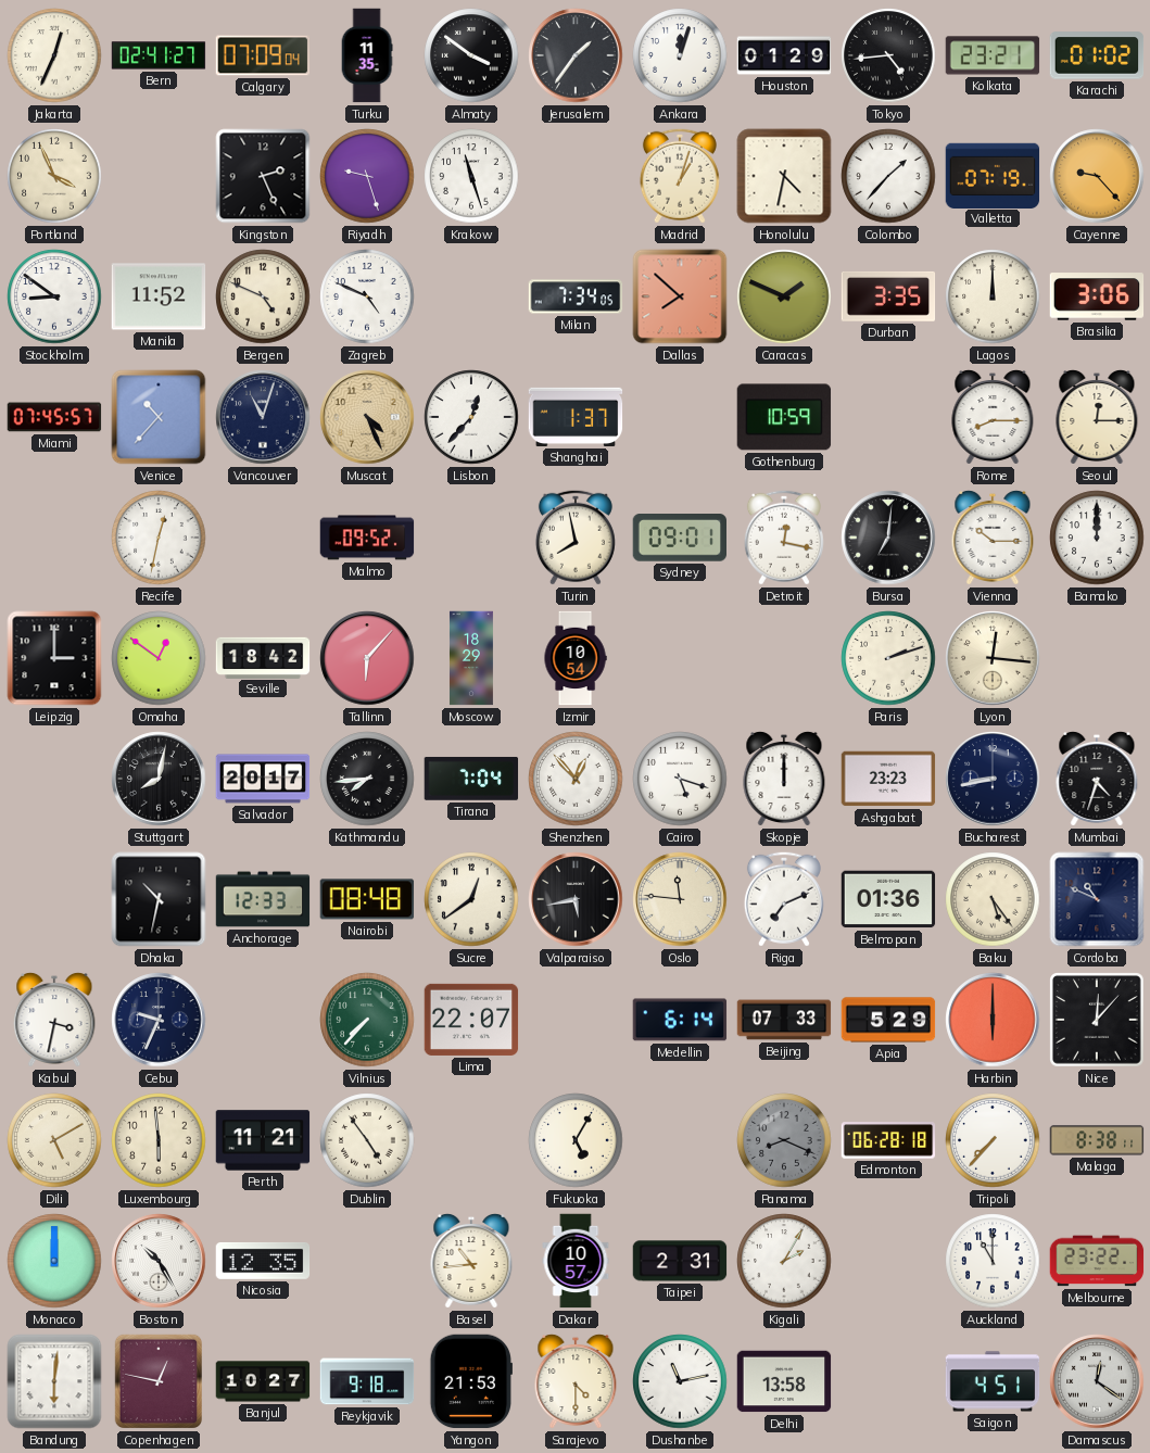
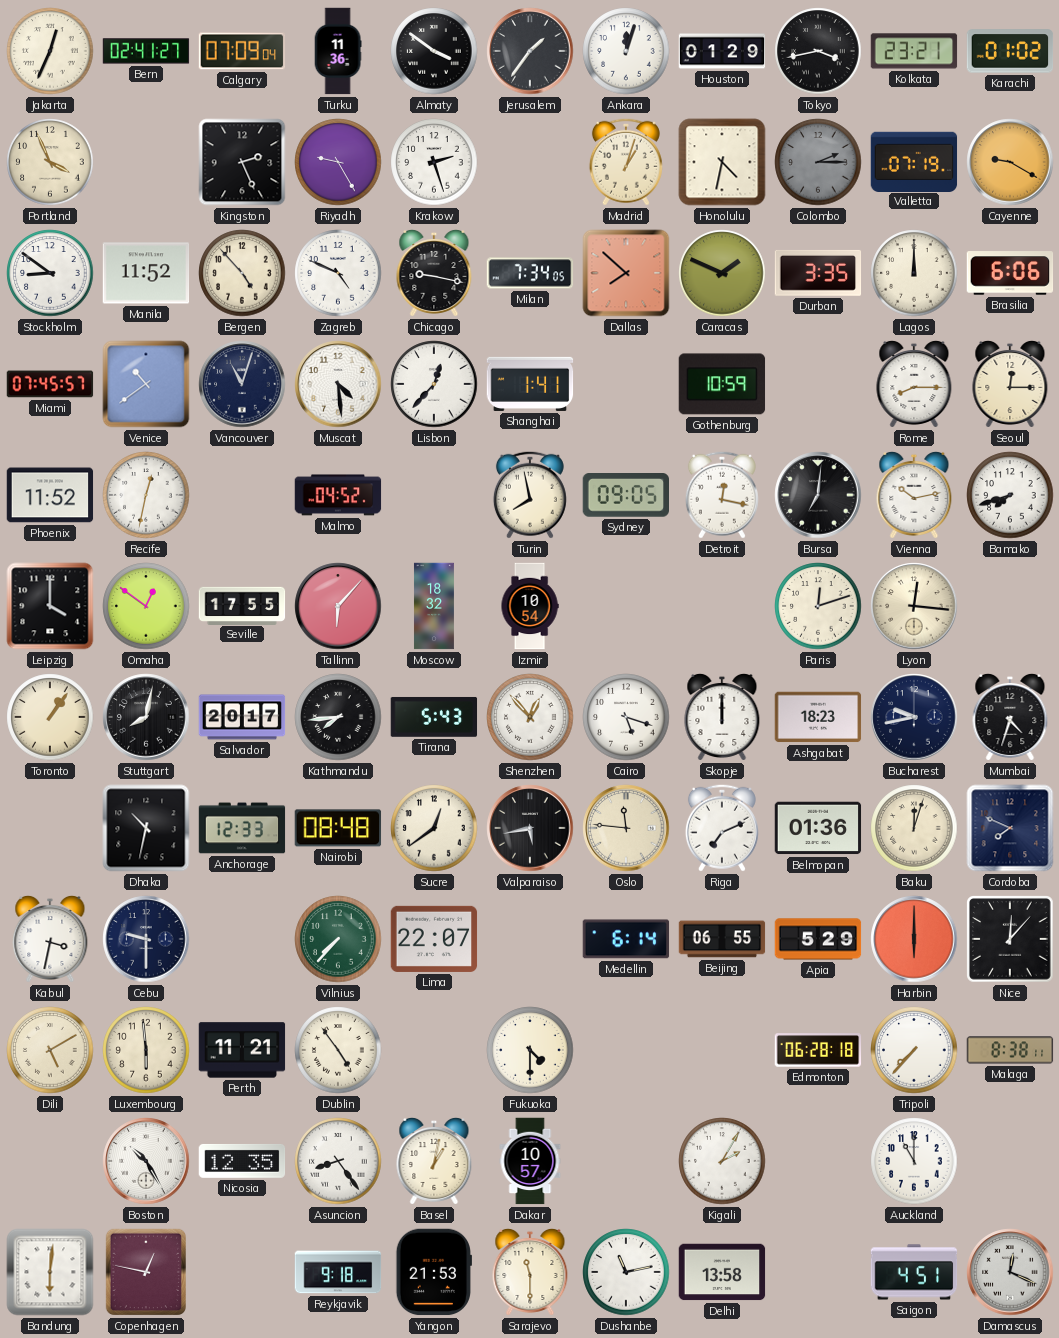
Turku: 11:35 -> 11:36
Tokyo: 4:44 -> 3:43
Riyadh: 9:27 -> 9:25
Krakow: 11:27 -> 2:27
Colombo: 1:37 -> 2:15
Colombo dial: white -> grey
Cayenne: 9:23 -> 9:20
Bergen: 4:49 -> 4:53
Chicago: none -> 9:17
Brasilia: 3:06 -> 6:06
Venice: 10:37 -> 10:39
Muscat: 4:26 -> 4:29
Muscat dial: champagne -> white
Shanghai: 1:37 -> 1:41
Phoenix: none -> 11:52
Malmo: 09:52 -> 04:52
Sydney: 09:01 -> 09:05
Vienna: 10:15 -> 10:13
Bamako: 12:00 -> 7:42
Leipzig: 3:00 -> 4:00
Seville: 18:42 -> 17:55
Moscow: 18:29 -> 18:32
Paris: 2:12 -> 12:12
Toronto: none -> 1:06
Tirana: 7:04 -> 5:43
Ashgabat: 23:23 -> 18:23
Bucharest: 8:43 -> 9:43
Baku: 5:24 -> 12:03
Cordoba: 10:49 -> 7:49
Cebu: 9:34 -> 9:30
Beijing: 07:33 -> 06:55
Fukuoka: 5:05 -> 4:30
Panama: 8:19 -> none
Monaco: 12:00 -> none
Asuncion: none -> 8:24
Basel: 10:44 -> 1:02
Taipei: 2:31 -> none
Melbourne: 23:22 -> none
Banjul: 10:27 -> none
Sarajevo: 4:30 -> 11:30
Damascus: 12:21 -> 12:19
